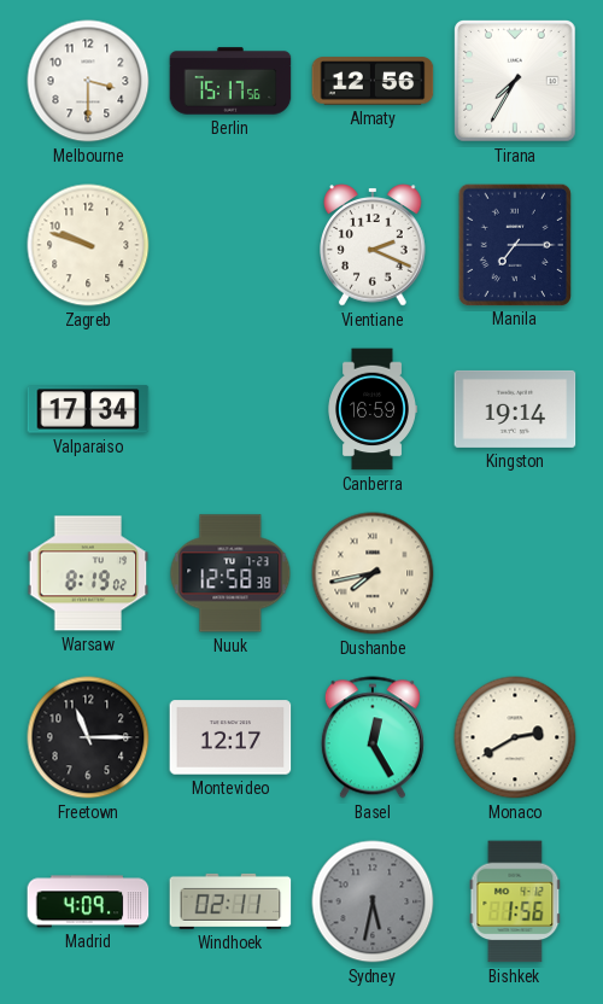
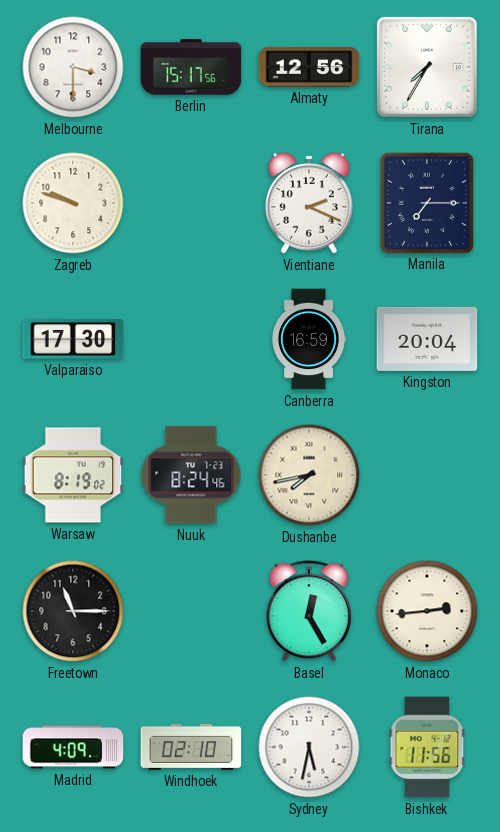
Valparaiso: 17:34 -> 17:30
Kingston: 19:14 -> 20:04
Nuuk: 12:58 -> 8:24
Montevideo: 12:17 -> none
Monaco: 2:40 -> 2:44
Windhoek: 02:11 -> 02:10
Sydney dial: grey -> white
Bishkek: 1:56 -> 11:56
